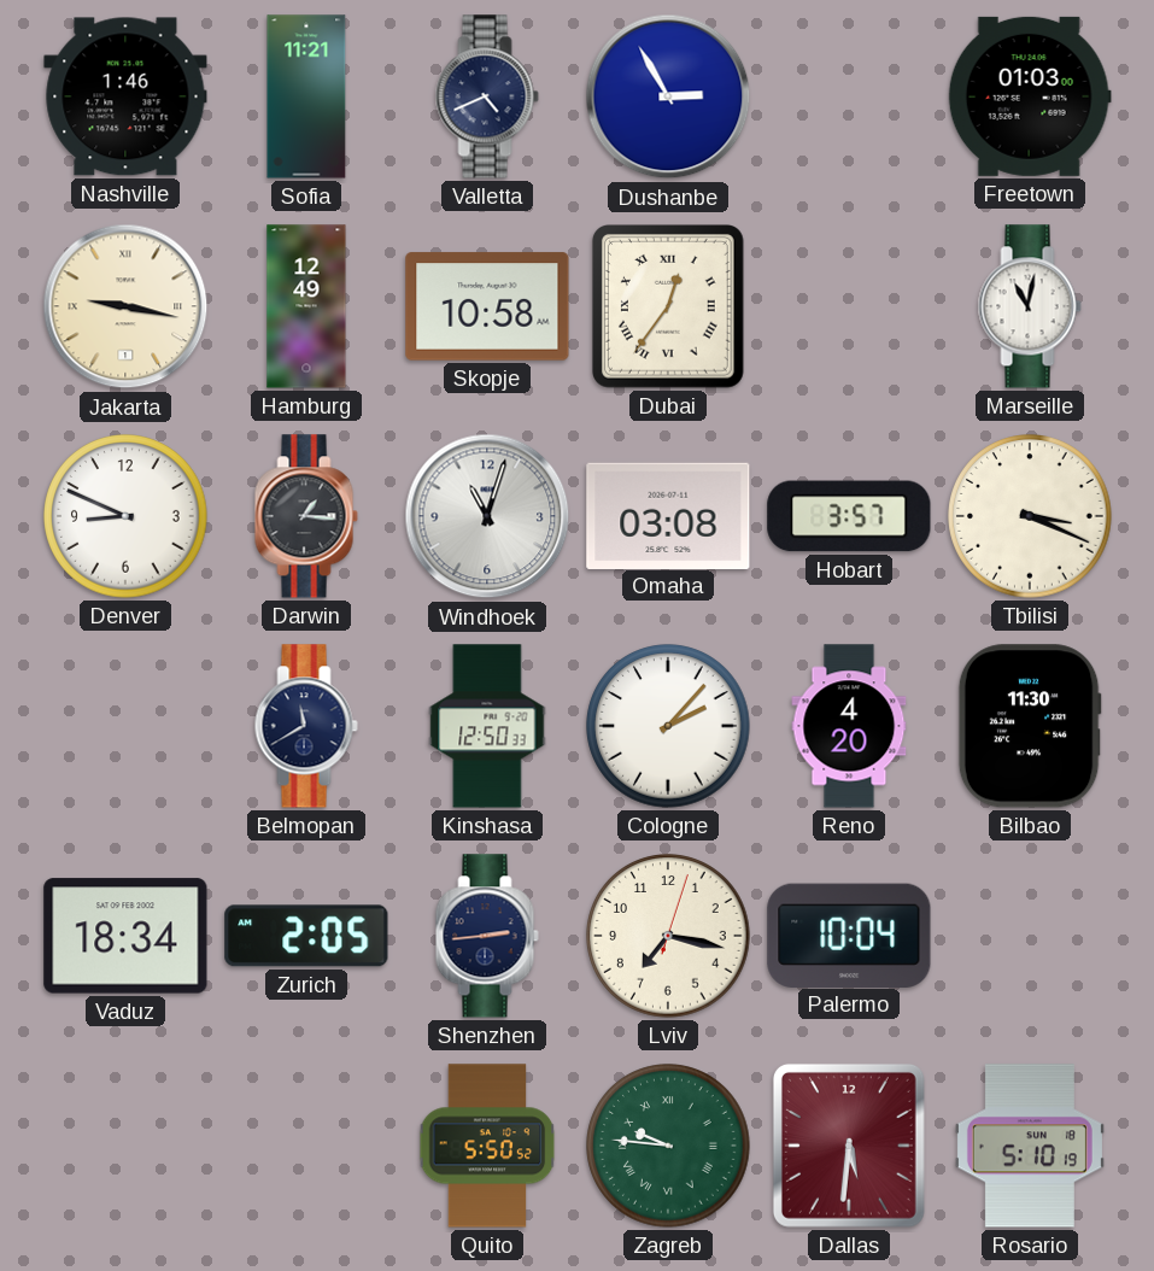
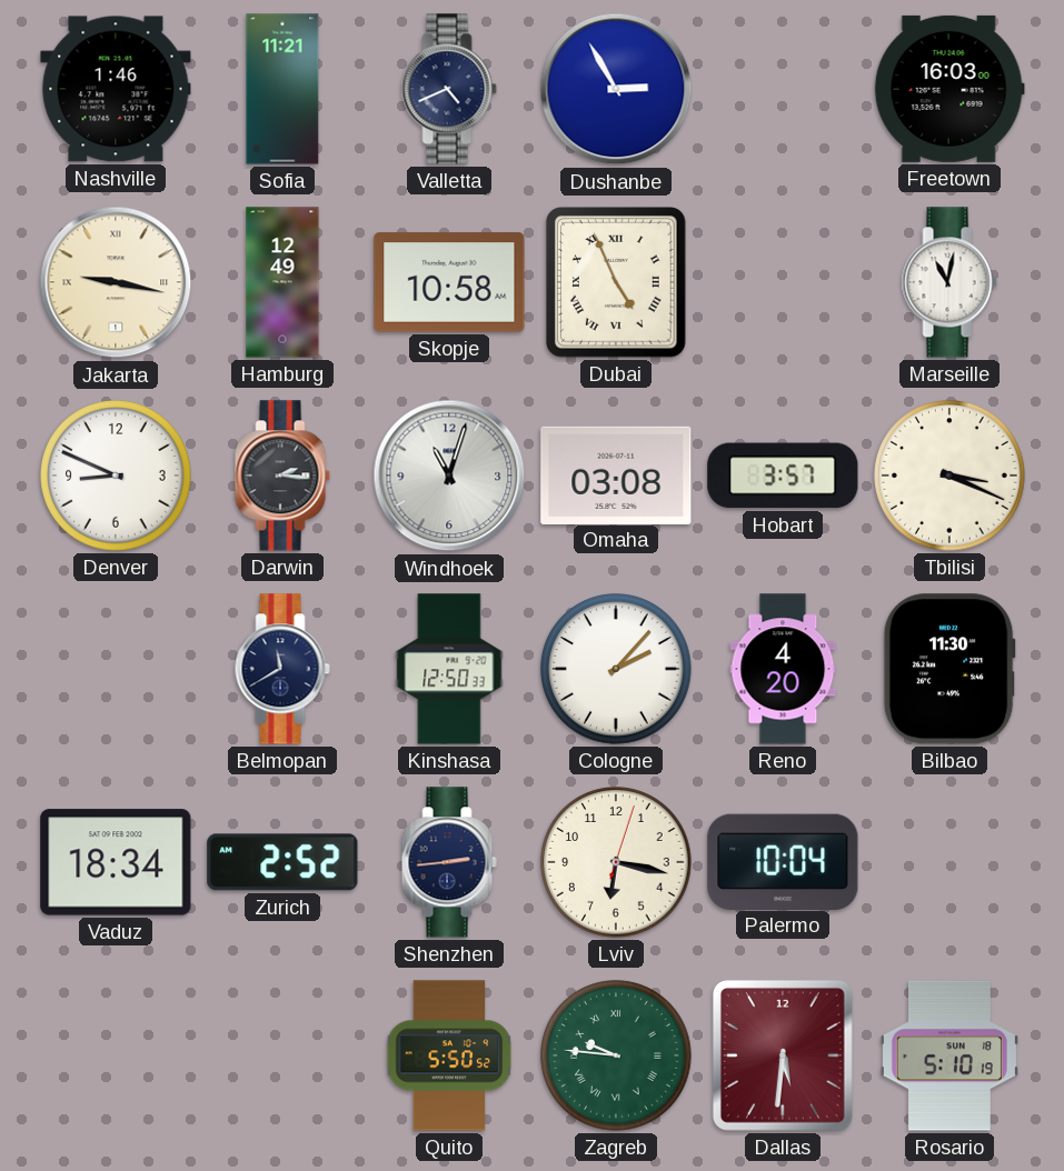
Freetown: 01:03 -> 16:03
Dubai: 12:36 -> 4:56
Darwin: 1:16 -> 2:16
Zurich: 2:05 -> 2:52
Lviv: 7:17 -> 6:17
